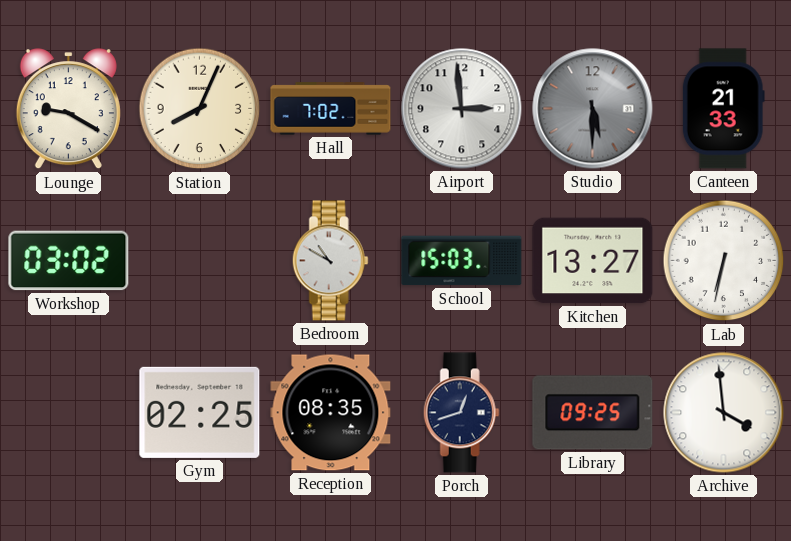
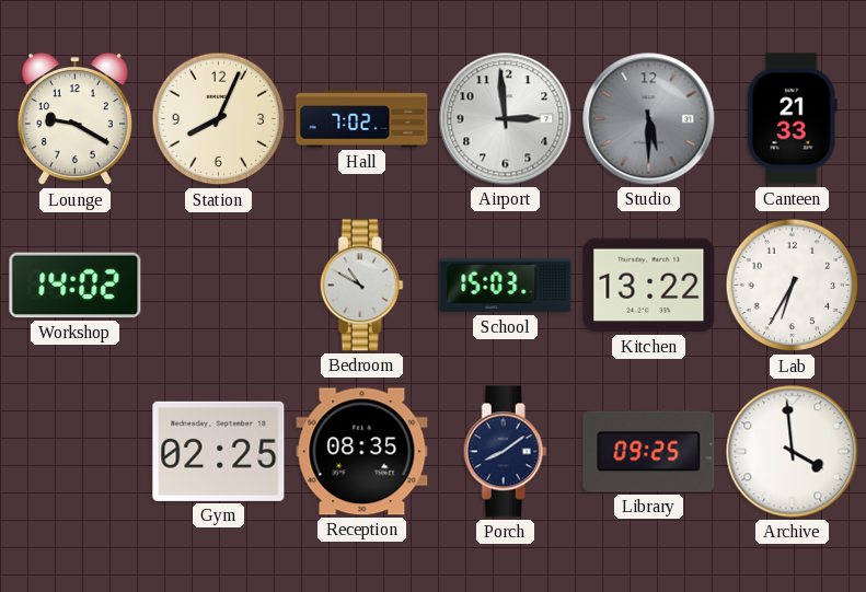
Workshop: 03:02 -> 14:02
Kitchen: 13:27 -> 13:22
Lab: 6:32 -> 6:35
Porch: 12:42 -> 8:09
